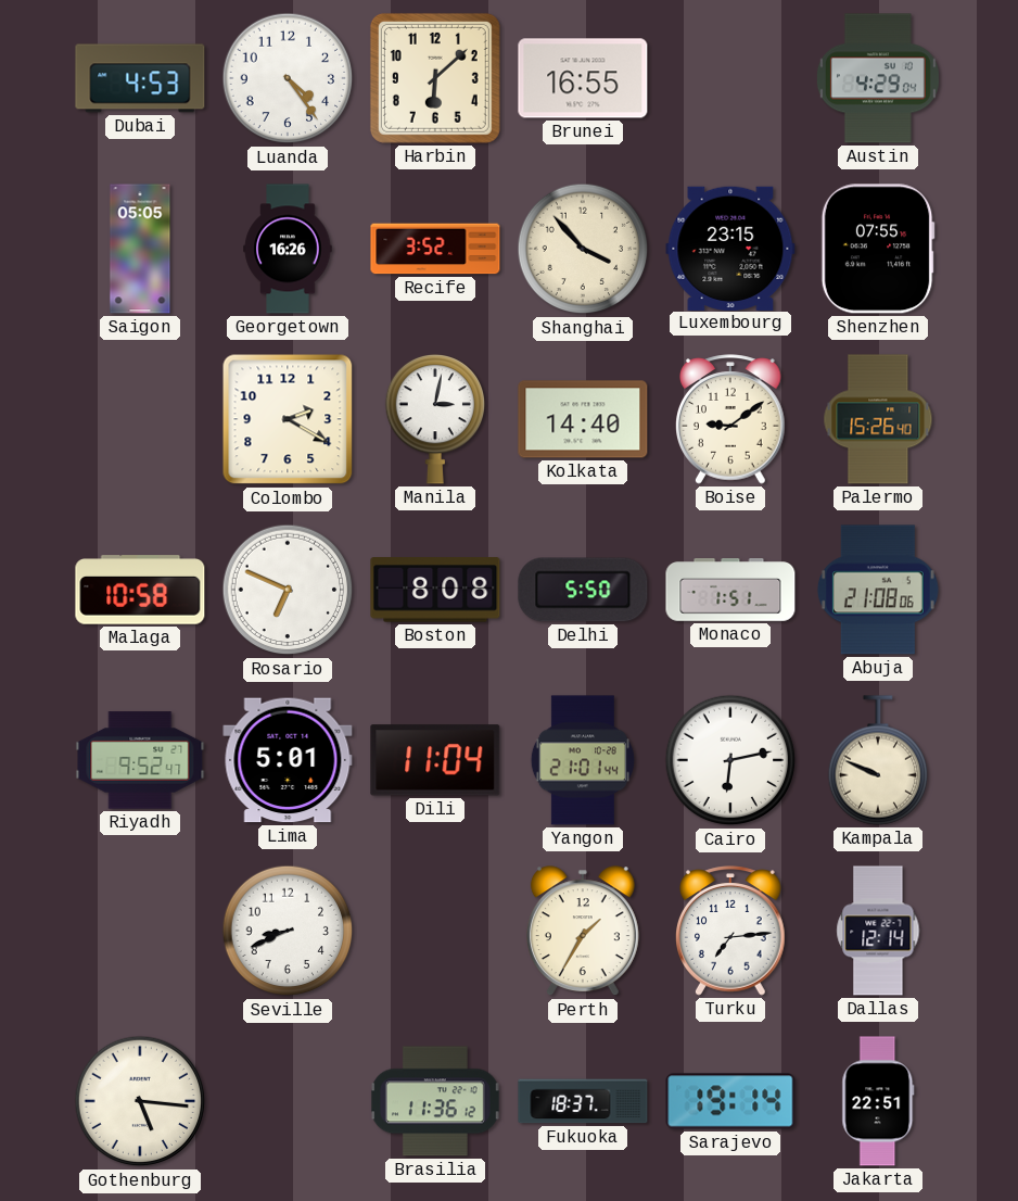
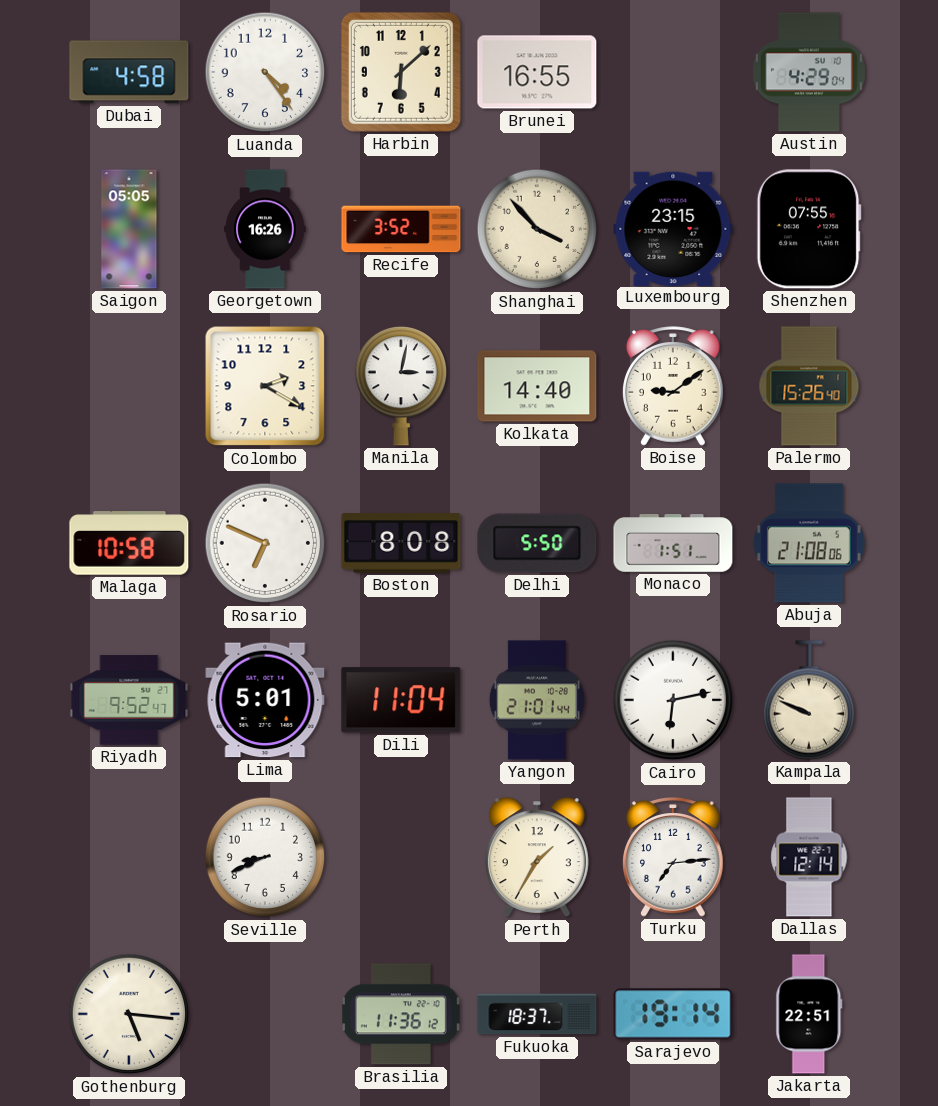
Dubai: 4:53 -> 4:58
